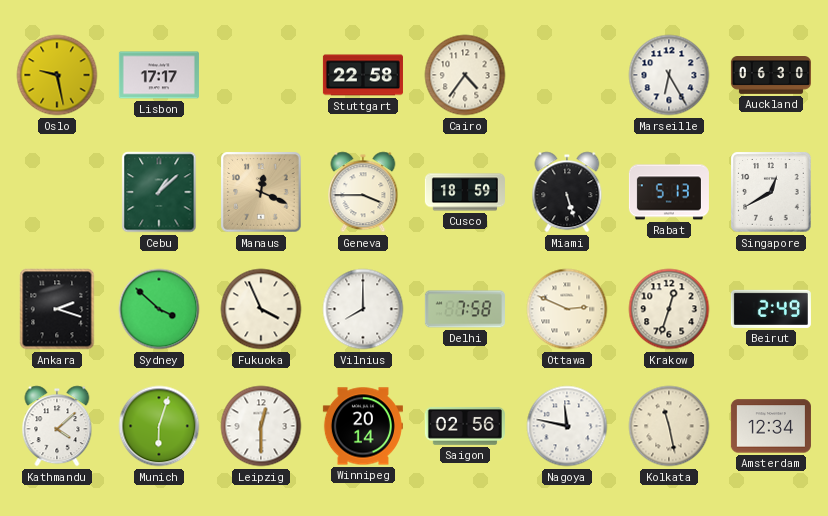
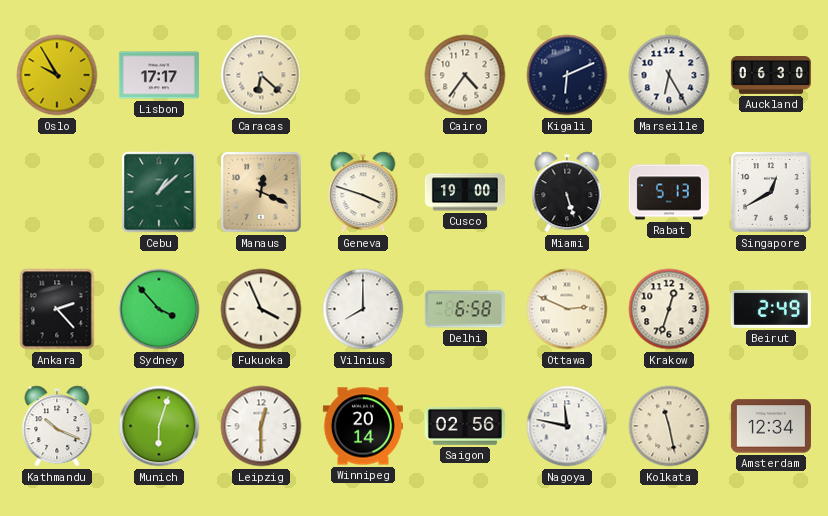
Oslo: 9:28 -> 9:55
Caracas: none -> 6:22
Stuttgart: 22:58 -> none
Kigali: none -> 6:11
Geneva: 3:45 -> 3:48
Cusco: 18:59 -> 19:00
Ankara: 2:18 -> 2:23
Sydney: 3:52 -> 3:53
Delhi: 7:58 -> 6:58
Kathmandu: 4:08 -> 10:19
